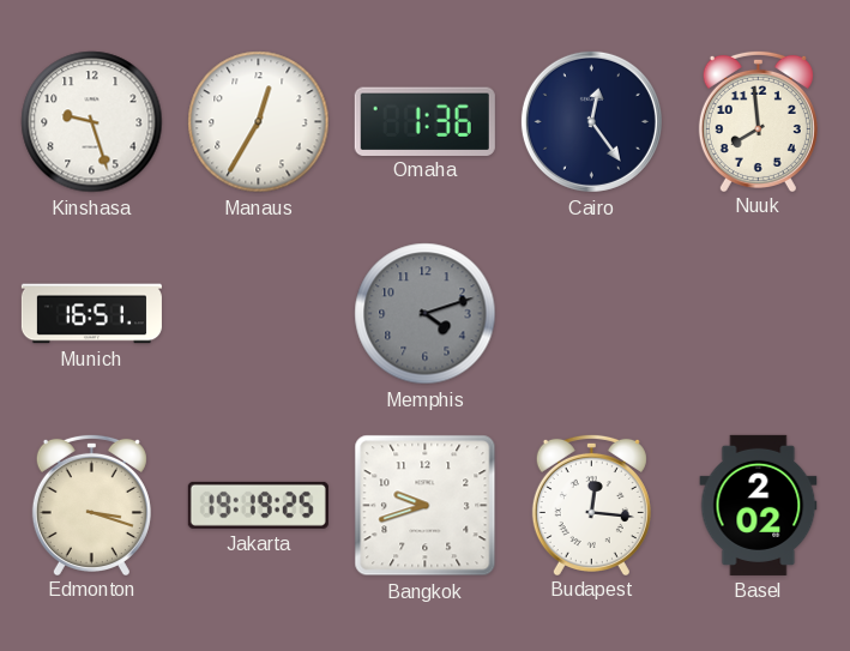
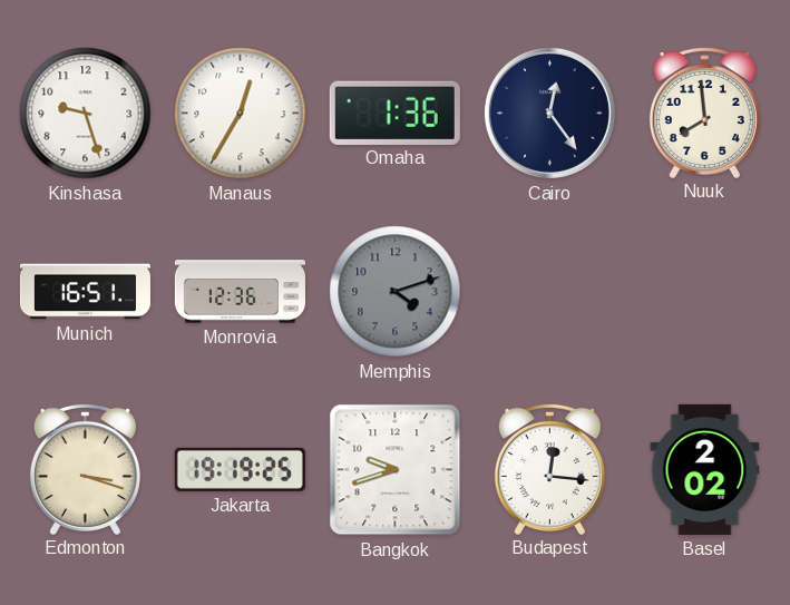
Monrovia: none -> 12:36
